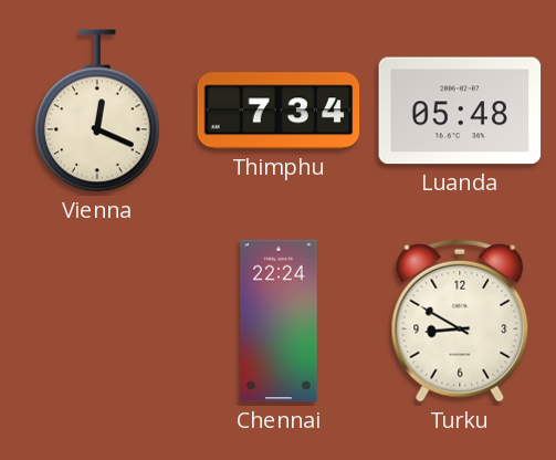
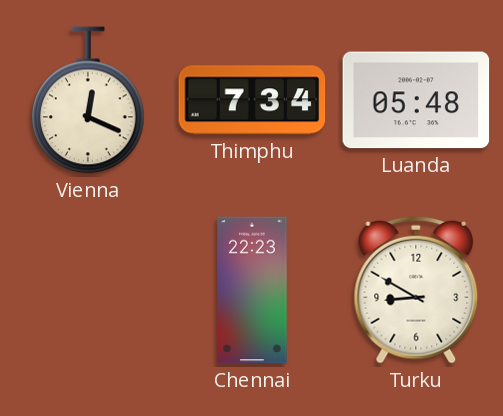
Chennai: 22:24 -> 22:23
